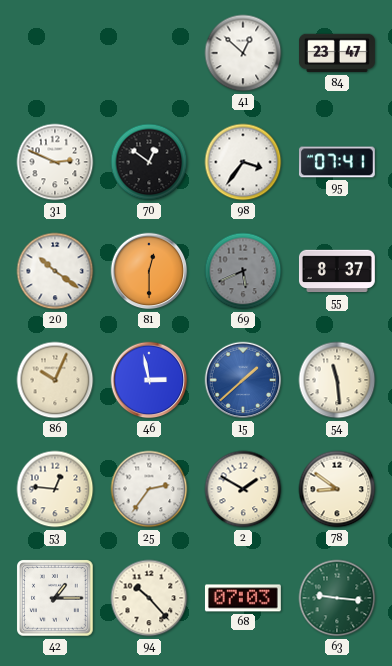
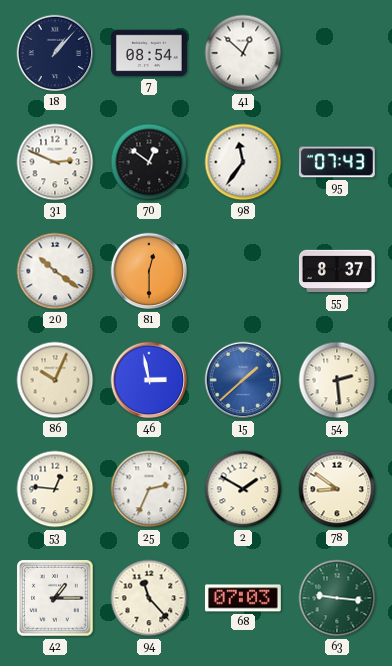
18: none -> 1:07
7: none -> 08:54
84: 23:47 -> none
98: 3:36 -> 11:36
95: 07:41 -> 07:43
69: 5:41 -> none
54: 11:29 -> 2:29
25: 2:36 -> 2:34
94: 10:23 -> 11:23
